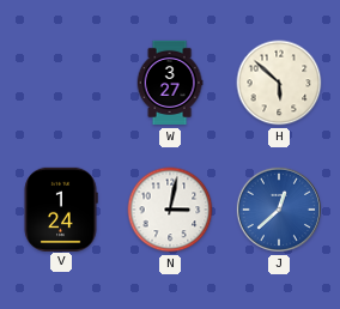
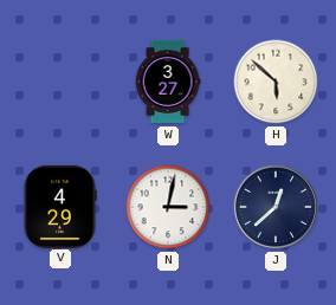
V: 1:24 -> 4:29
J dial: blue -> navy
